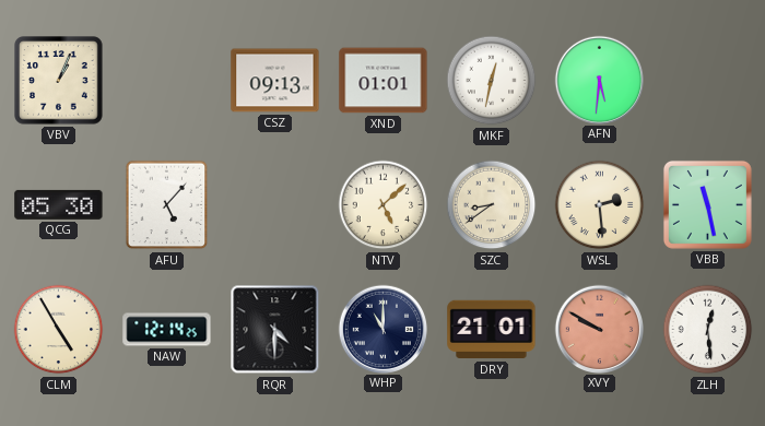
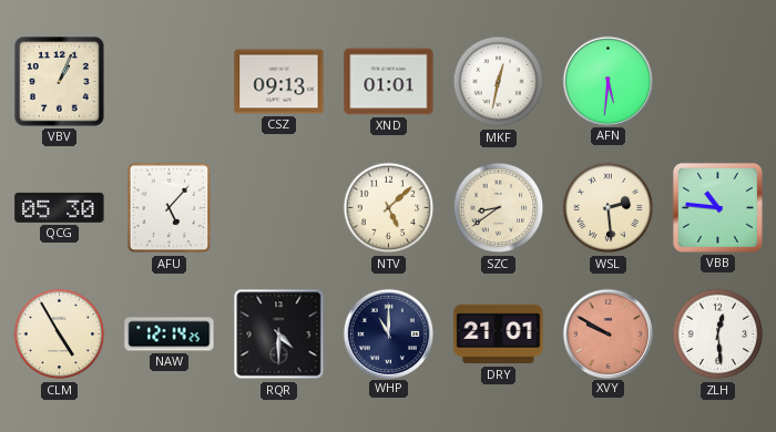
VBB: 11:28 -> 10:46
